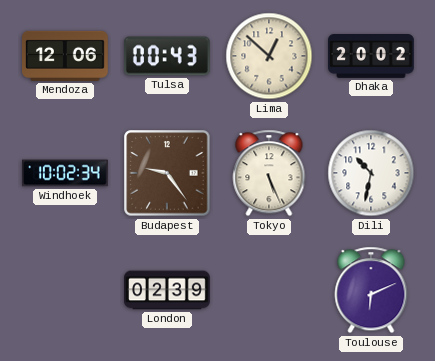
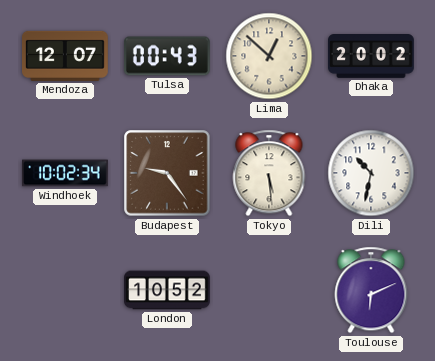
Mendoza: 12:06 -> 12:07
Tokyo: 5:26 -> 5:29
London: 02:39 -> 10:52
